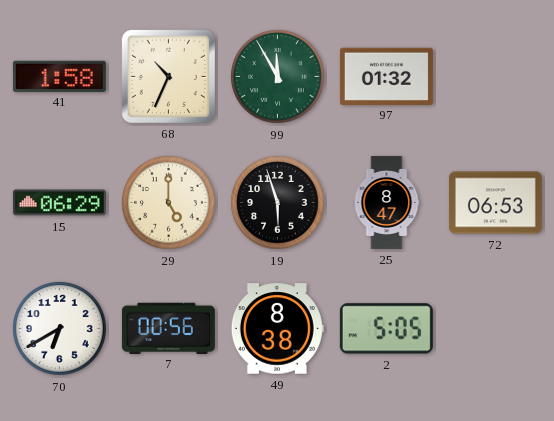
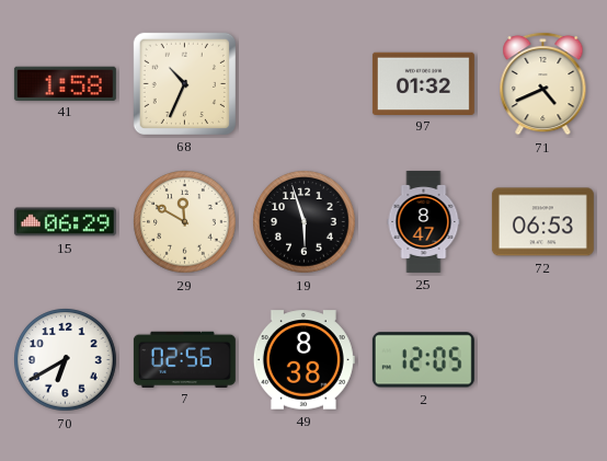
99: 11:55 -> none
71: none -> 4:41
29: 5:00 -> 11:50
7: 00:56 -> 02:56
2: 5:05 -> 12:05
